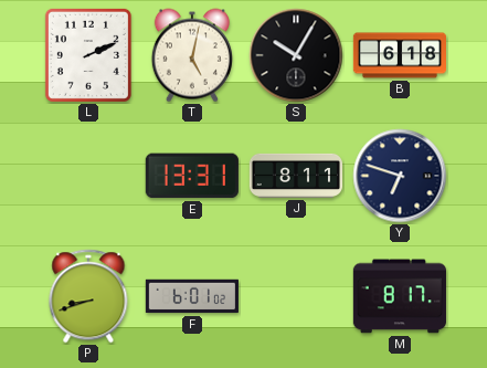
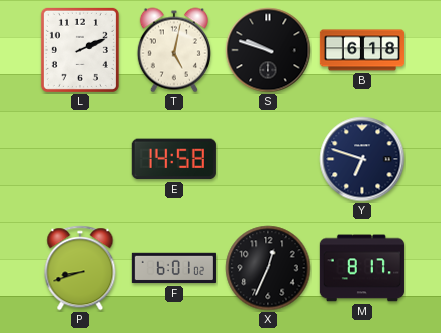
S: 10:05 -> 9:48
E: 13:31 -> 14:58
J: 8:11 -> none
X: none -> 12:34
